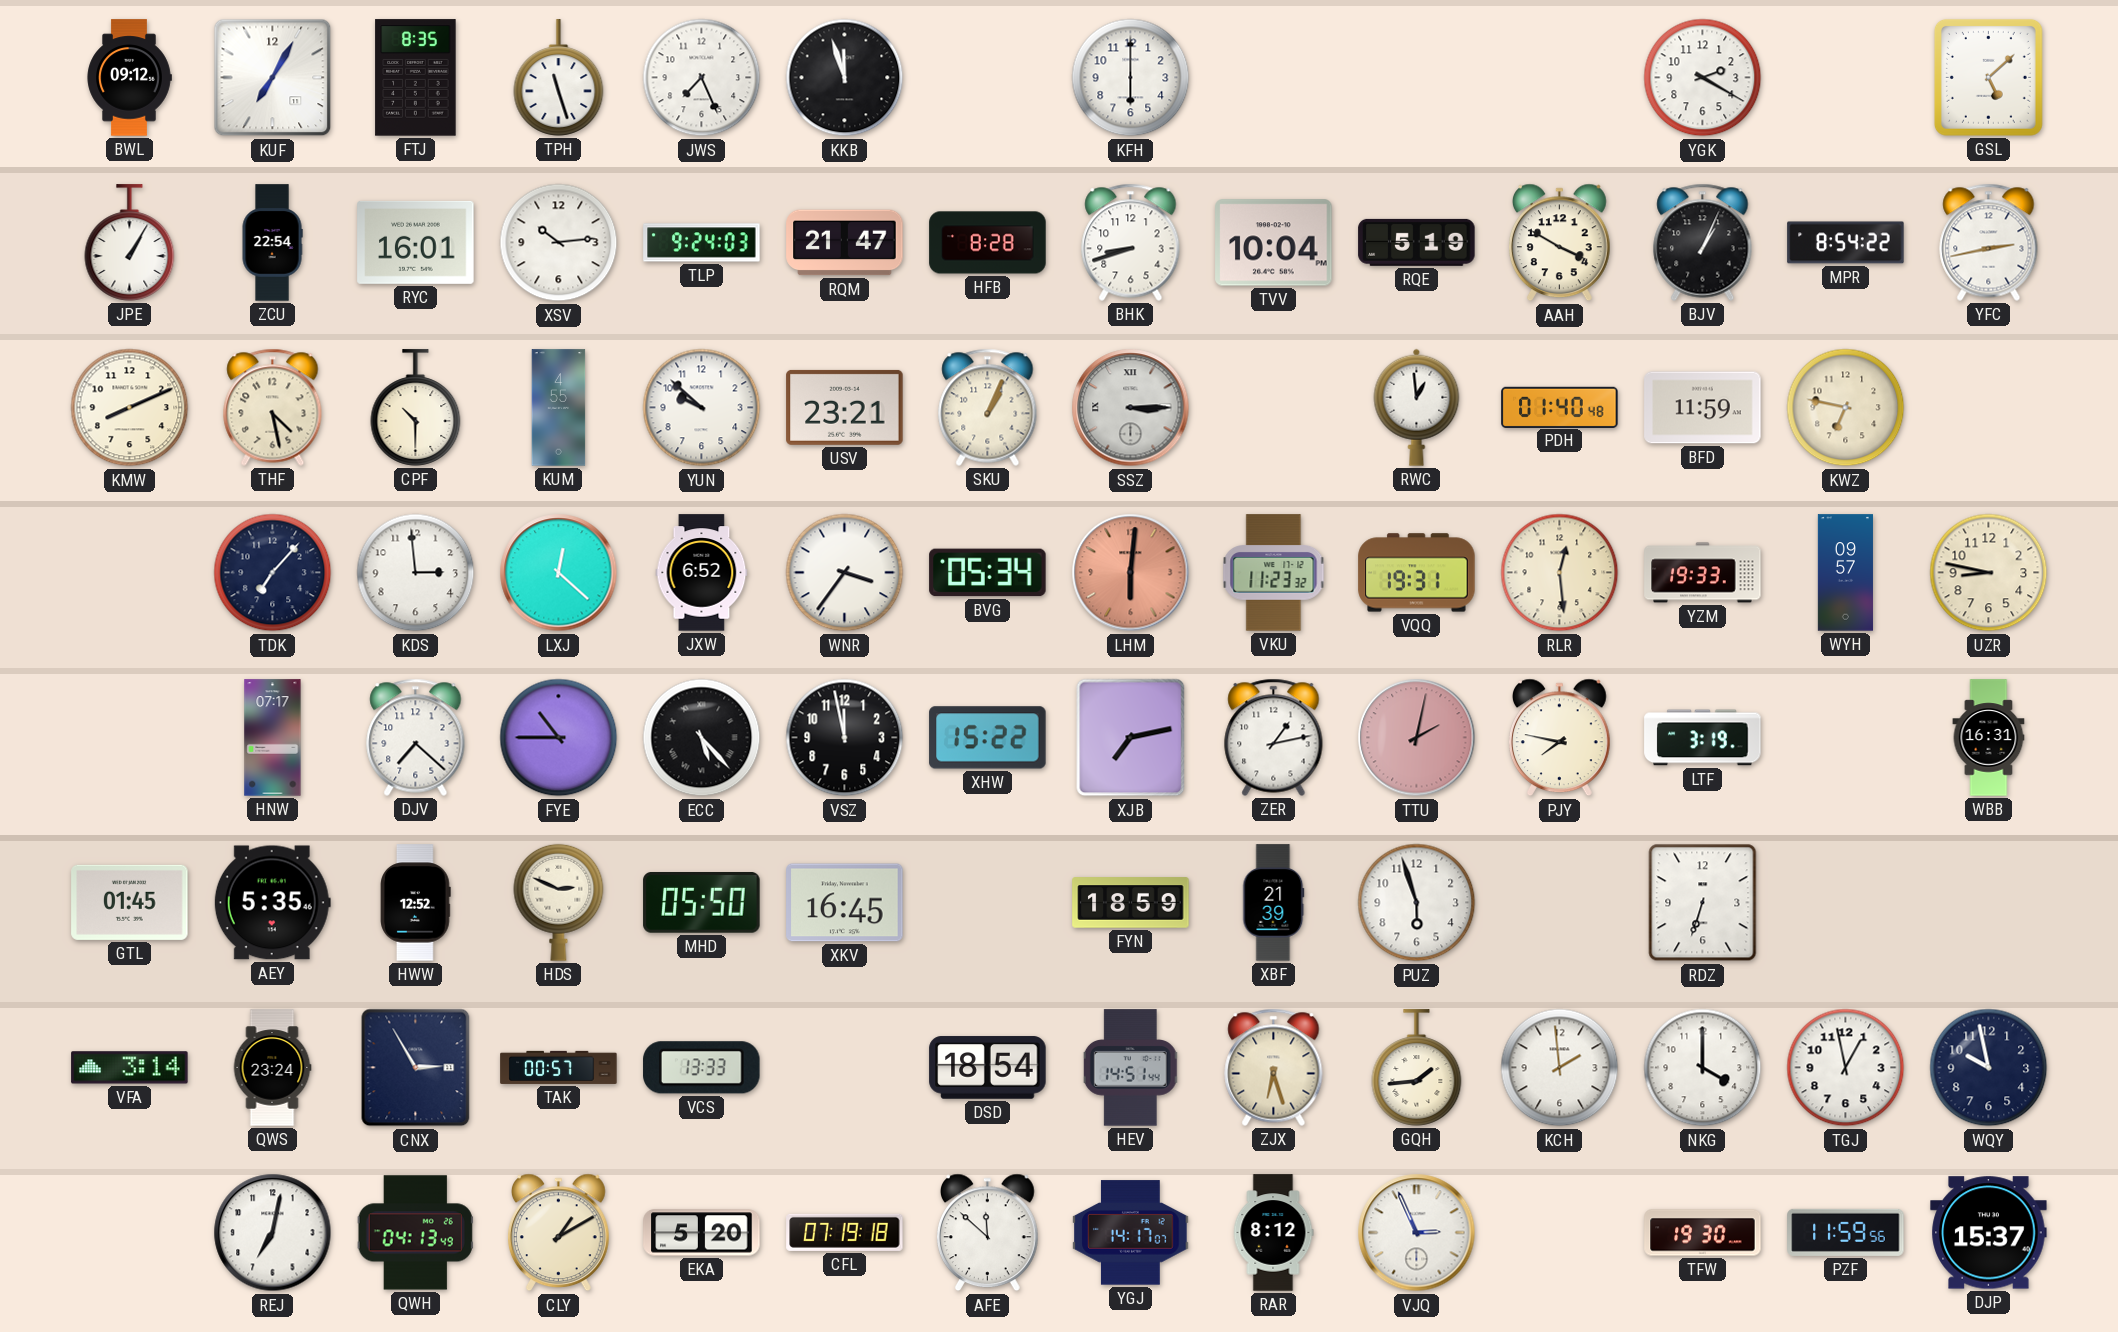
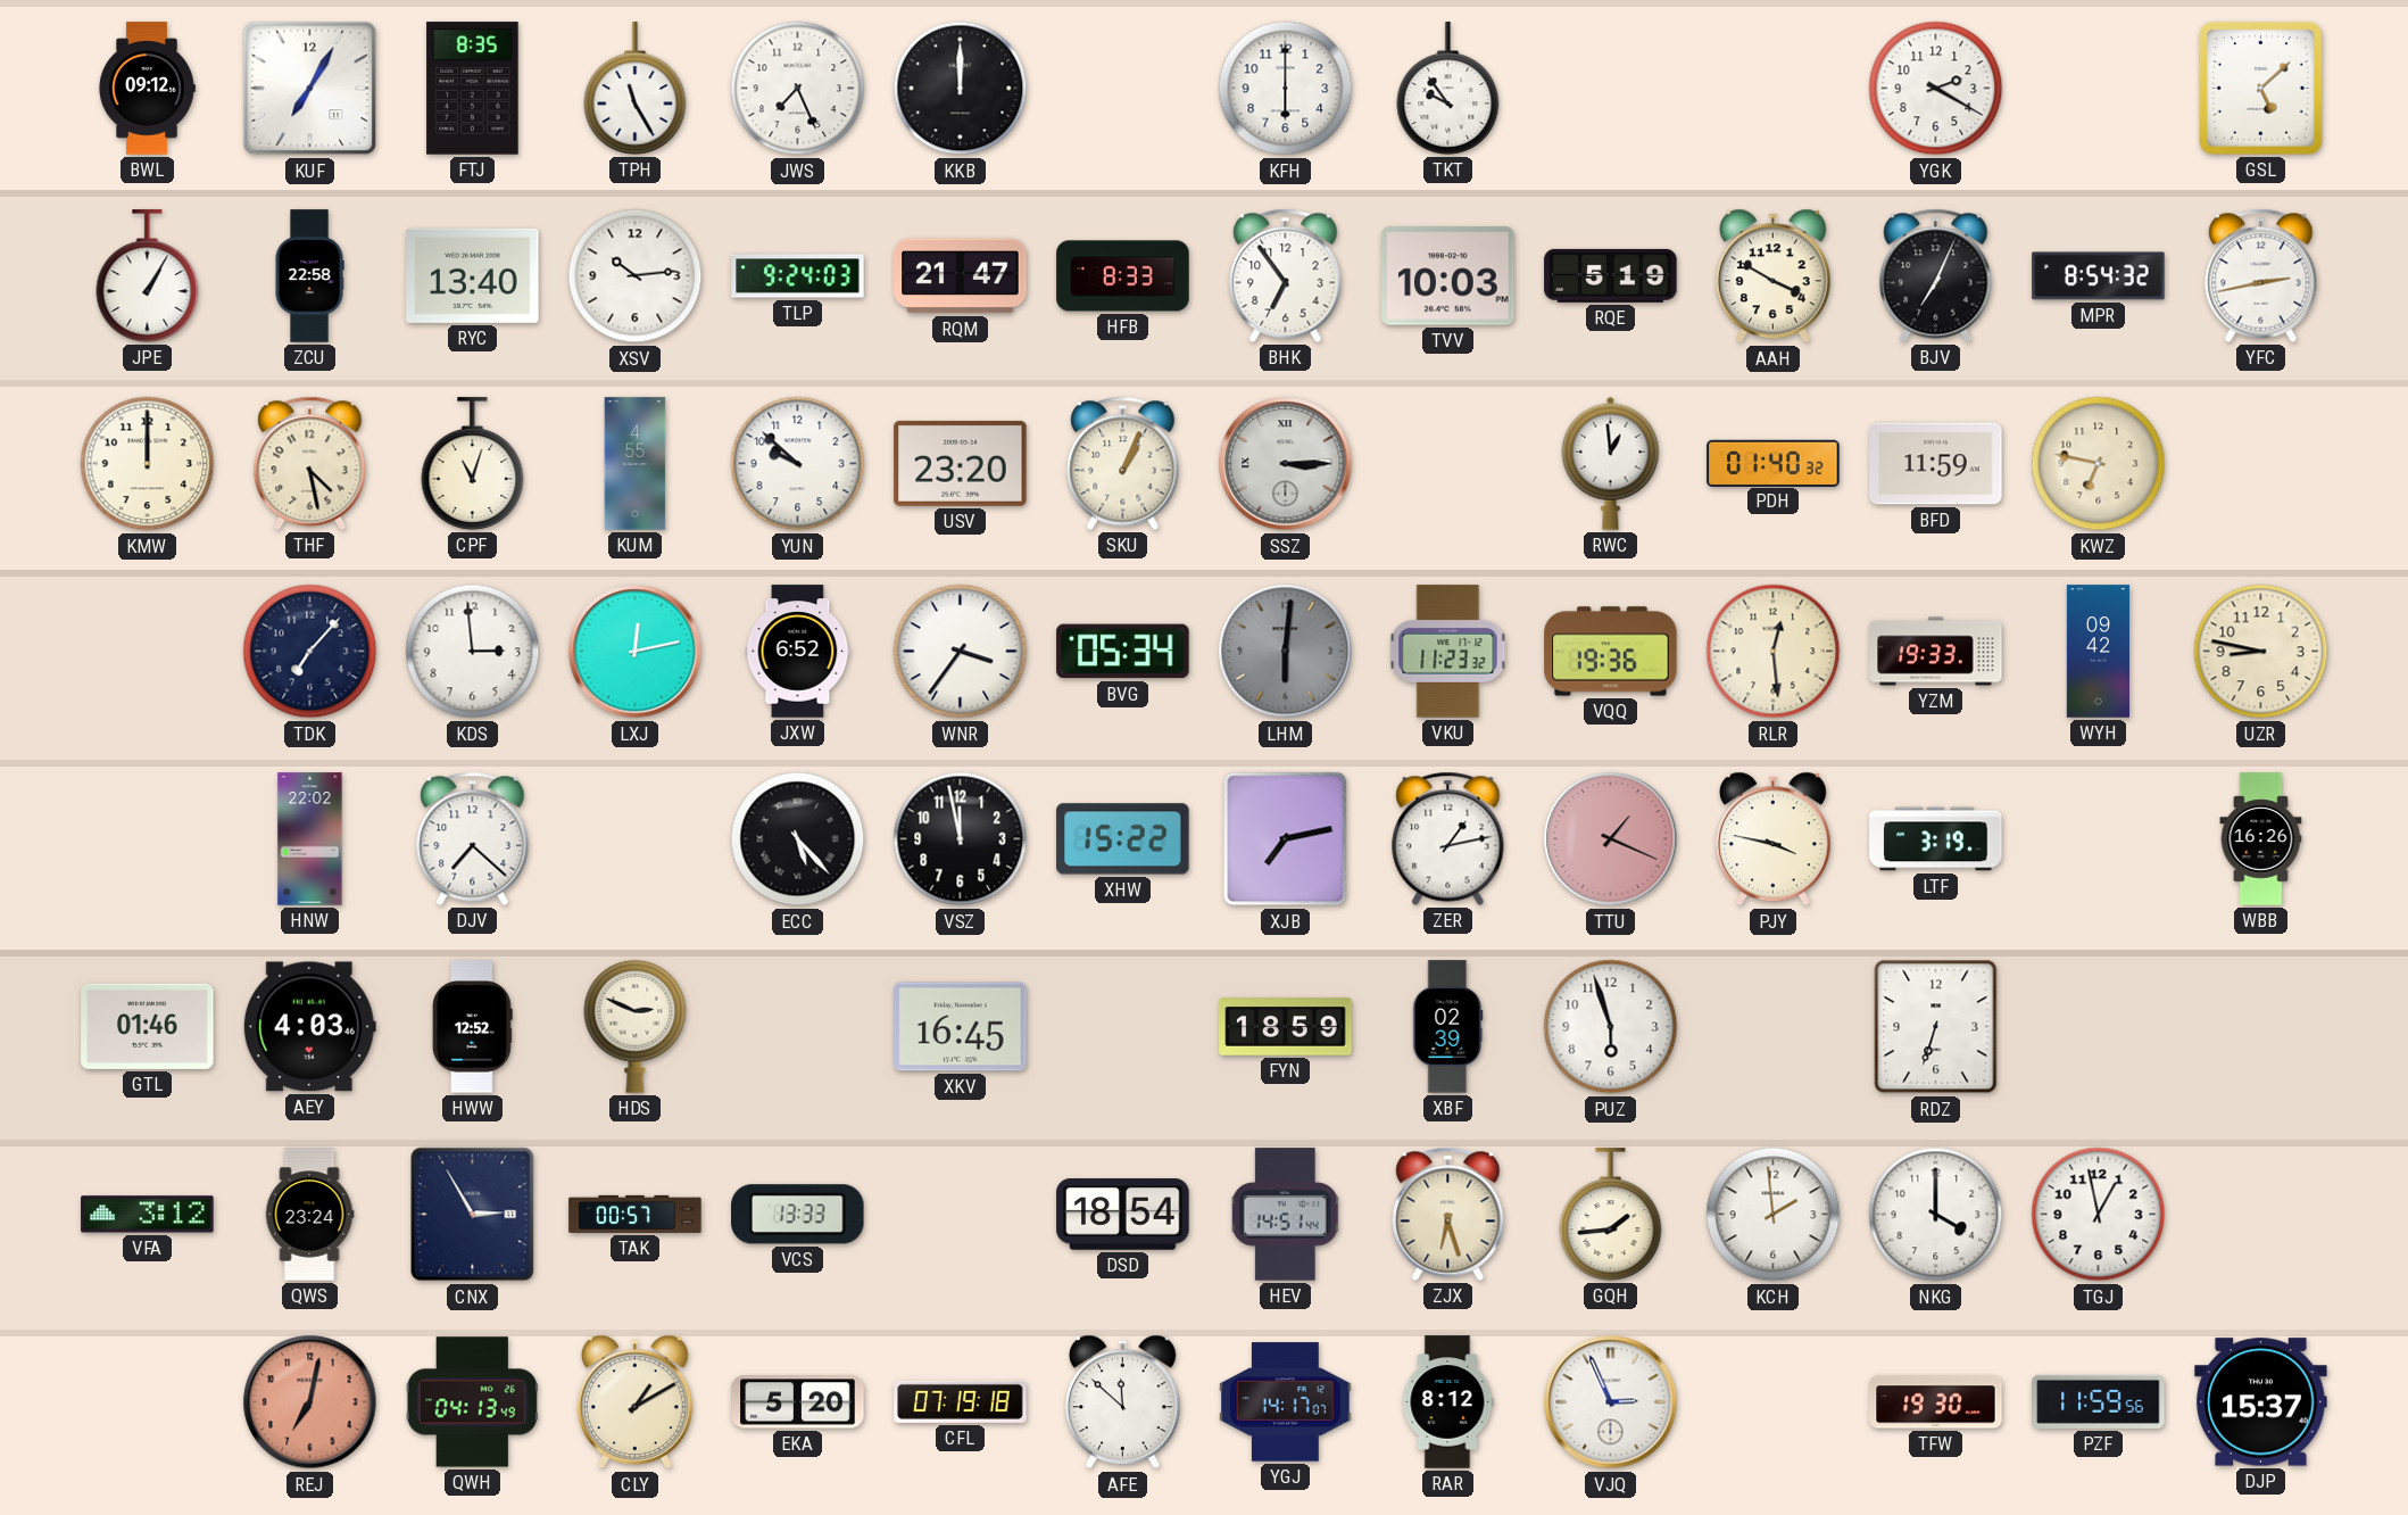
TPH: 11:27 -> 11:25
KKB: 11:57 -> 12:00
TKT: none -> 9:54
ZCU: 22:54 -> 22:58
RYC: 16:01 -> 13:40
HFB: 8:28 -> 8:33
BHK: 8:42 -> 6:54
TVV: 10:04 -> 10:03
BJV: 1:04 -> 7:04
MPR: 8:54:22 -> 8:54:32
KMW: 8:11 -> 12:00
CPF: 10:30 -> 11:03
USV: 23:21 -> 23:20
PDH: 01:40:48 -> 01:40:32
LXJ: 12:22 -> 12:13
LHM dial: salmon -> grey
VQQ: 19:31 -> 19:36
WYH: 09:57 -> 09:42
HNW: 07:17 -> 22:02
FYE: 10:45 -> none
TTU: 2:02 -> 1:19
PJY: 7:47 -> 3:47
WBB: 16:31 -> 16:26
GTL: 01:45 -> 01:46
AEY: 5:35 -> 4:03
MHD: 05:50 -> none
XBF: 21:39 -> 02:39
VFA: 3:14 -> 3:12
WQY: 9:58 -> none
REJ dial: white -> salmon
